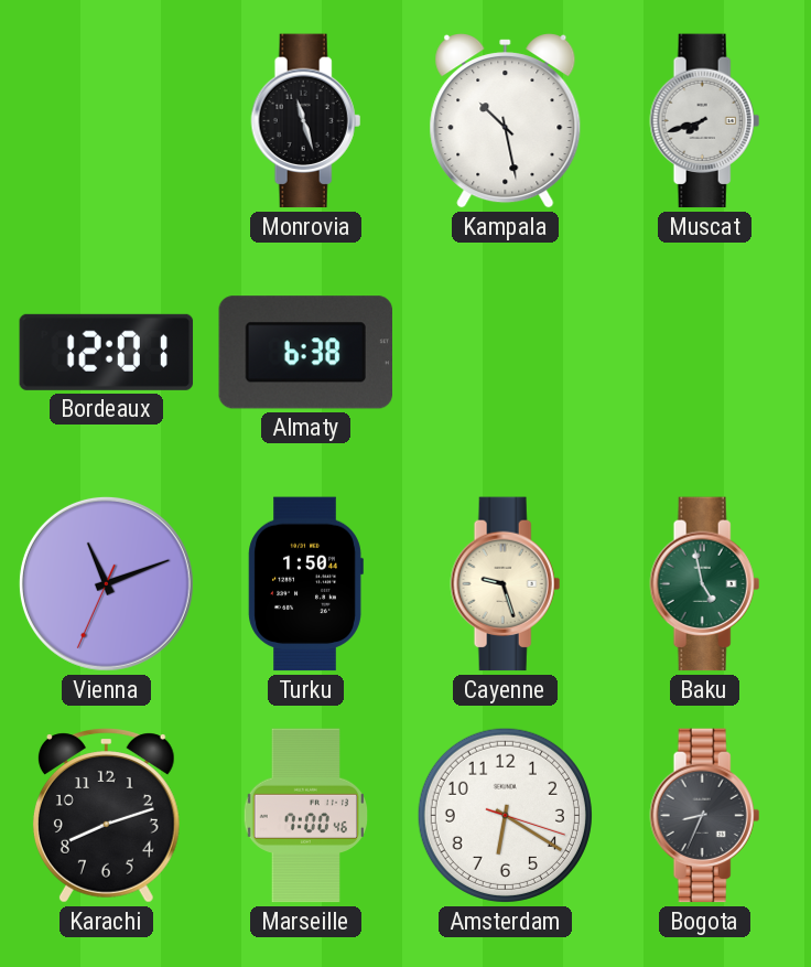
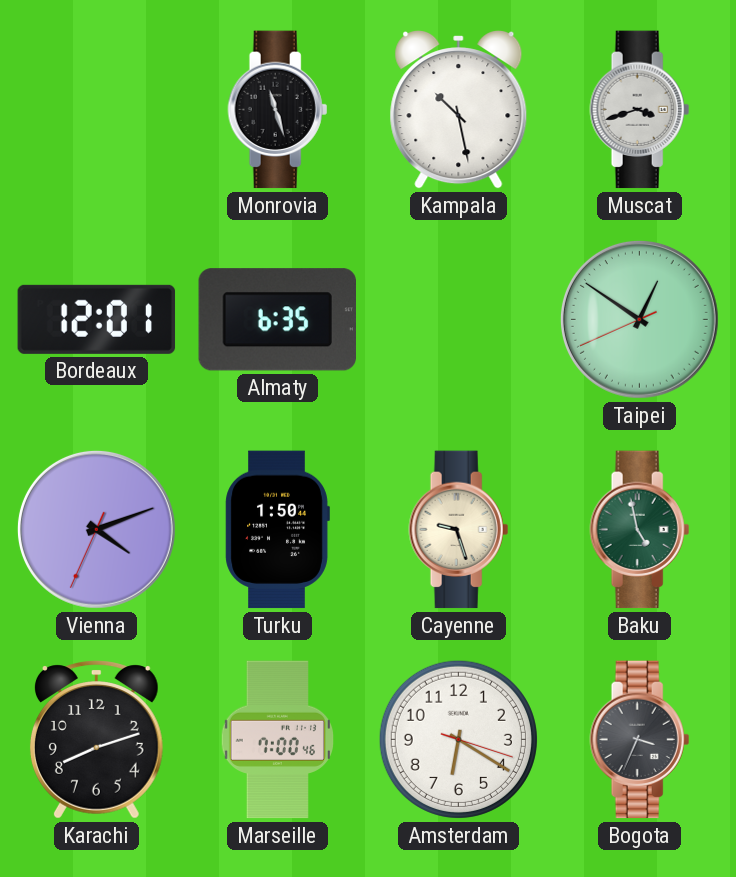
Muscat: 7:42 -> 3:42
Almaty: 6:38 -> 6:35
Taipei: none -> 12:50
Vienna: 11:11 -> 4:11
Bogota: 8:34 -> 3:34
